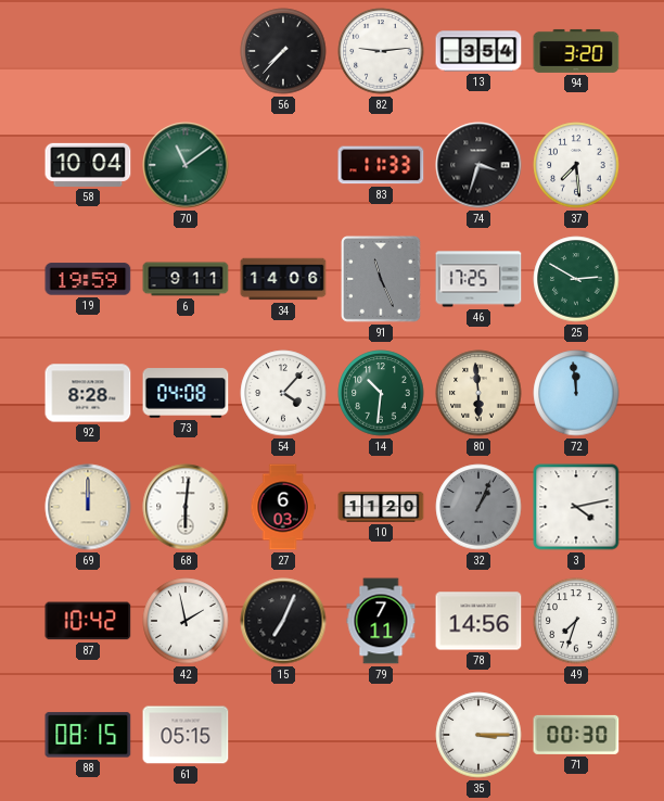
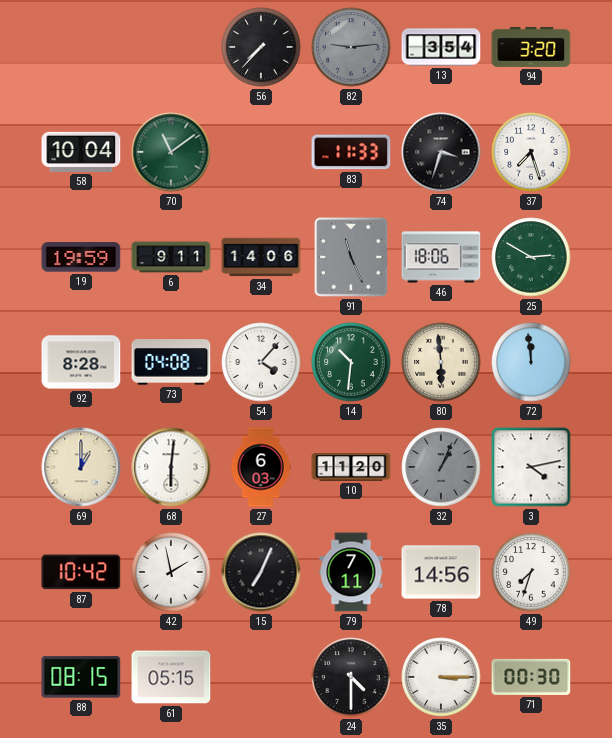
82 dial: white -> grey
37: 7:29 -> 7:27
46: 17:25 -> 18:06
69: 12:00 -> 1:00
24: none -> 4:30
